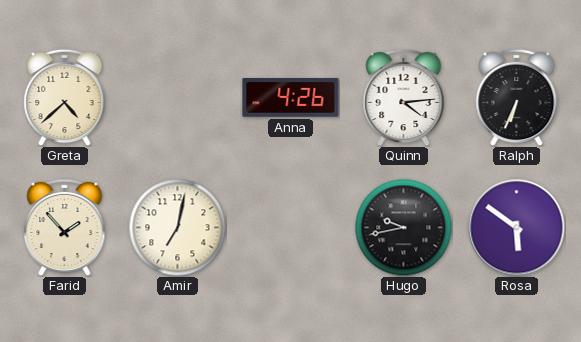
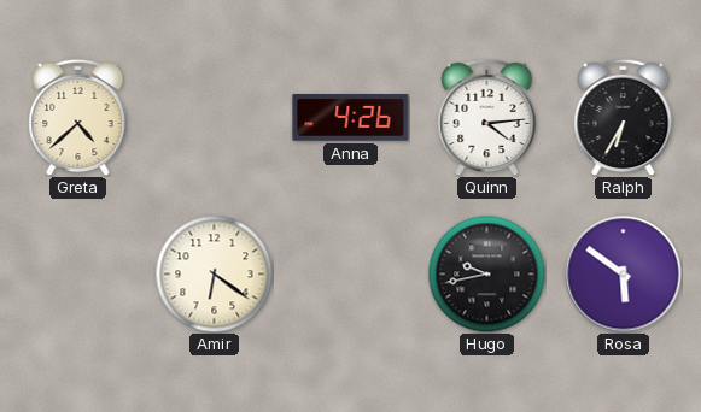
Ralph: 6:34 -> 6:35
Farid: 1:53 -> none
Amir: 7:02 -> 6:21
